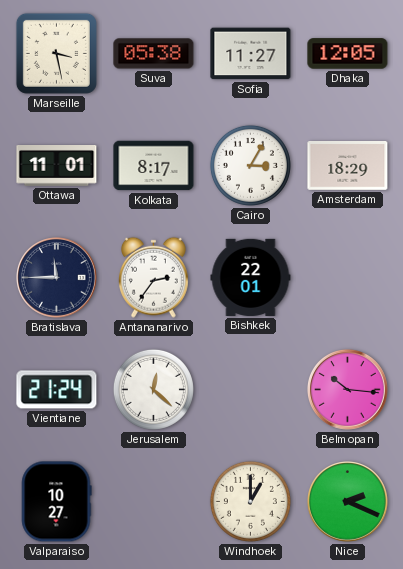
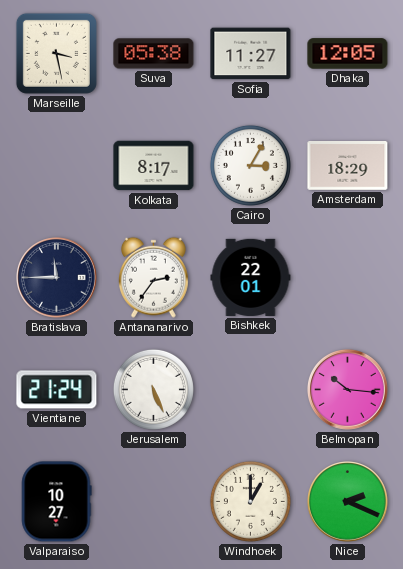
Ottawa: 11:01 -> none
Jerusalem: 12:22 -> 5:26
